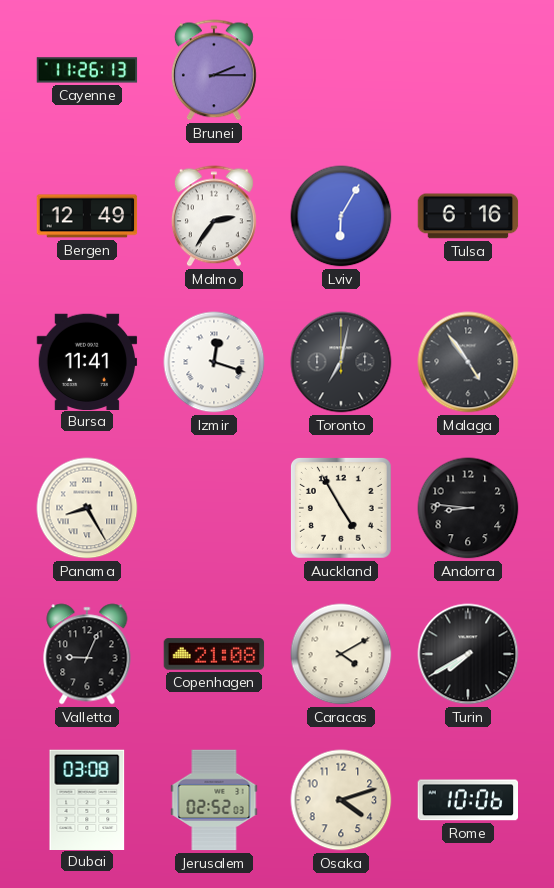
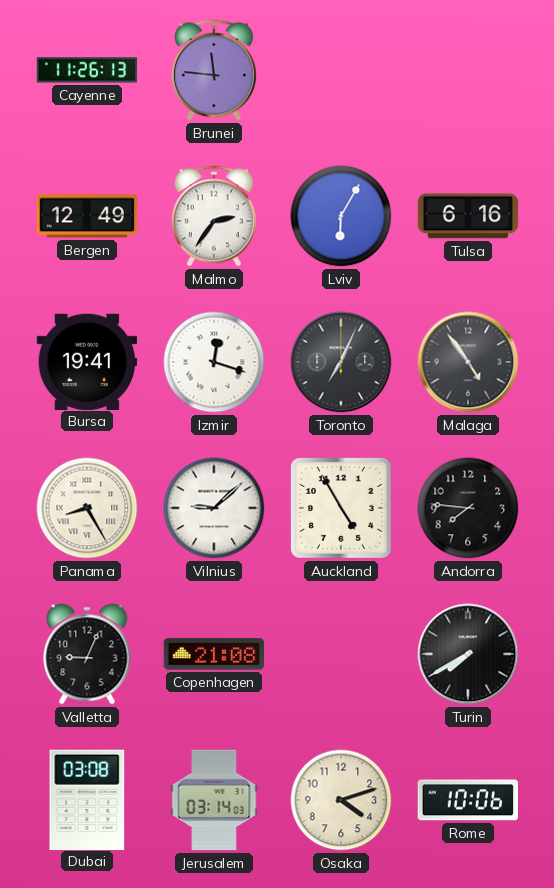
Brunei: 2:15 -> 11:46
Bursa: 11:41 -> 19:41
Toronto: 7:02 -> 7:04
Vilnius: none -> 9:08
Andorra: 8:46 -> 7:46
Caracas: 4:10 -> none
Jerusalem: 02:52 -> 03:14
